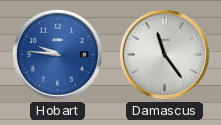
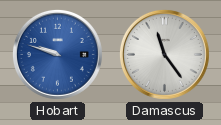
Hobart: 9:46 -> 9:48
